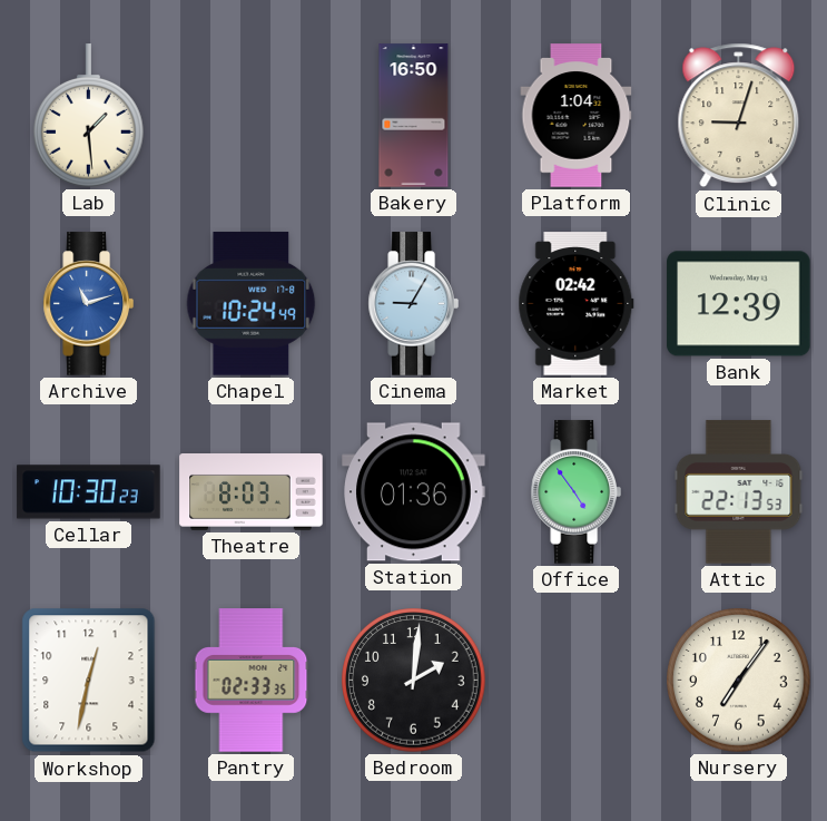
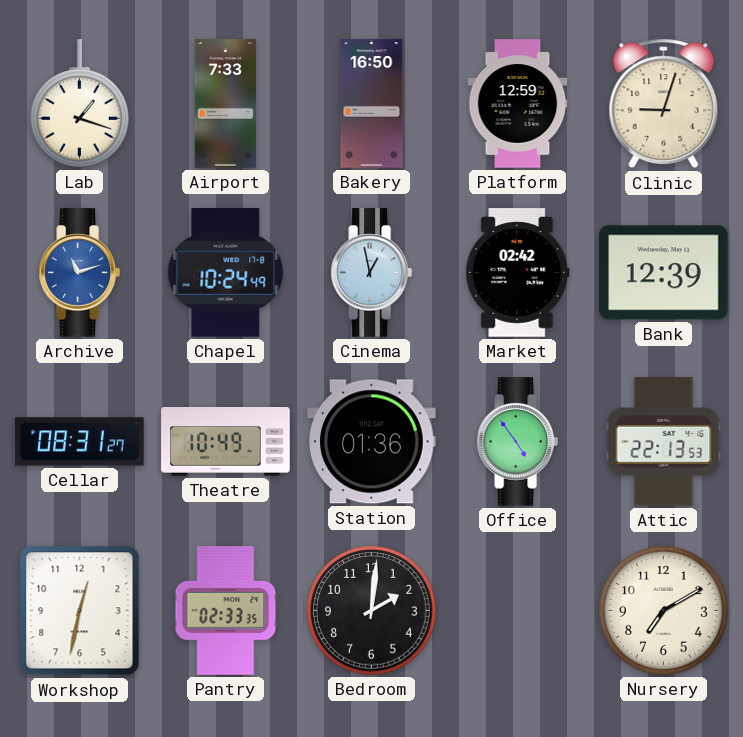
Lab: 1:29 -> 1:18
Airport: none -> 7:33
Platform: 1:04 -> 12:59
Cinema: 9:05 -> 12:58
Cellar: 10:30 -> 08:31
Theatre: 8:03 -> 10:49
Nursery: 7:06 -> 7:10
